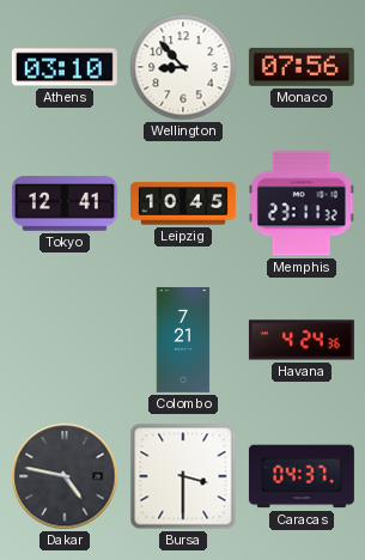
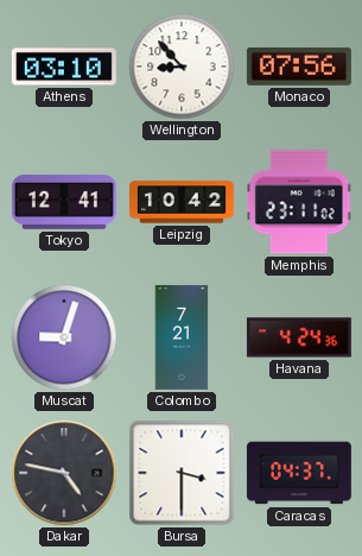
Leipzig: 10:45 -> 10:42
Memphis: 23:11:32 -> 23:11:02
Muscat: none -> 9:03
